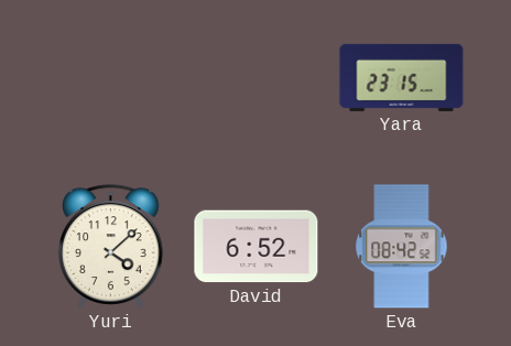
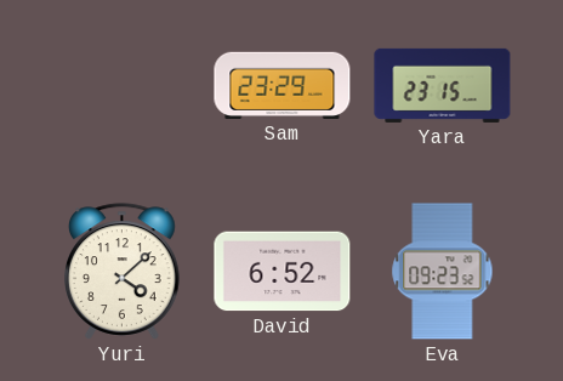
Sam: none -> 23:29
Eva: 08:42 -> 09:23
